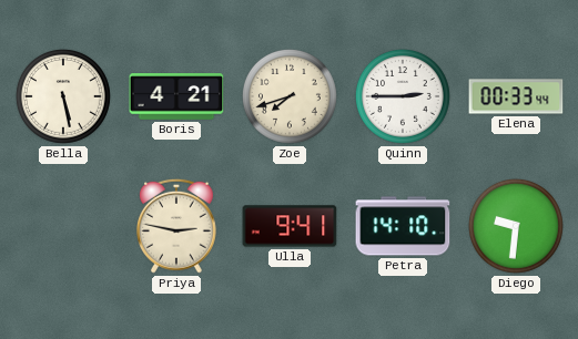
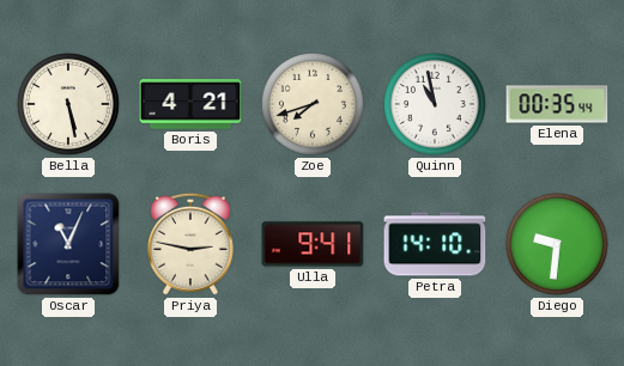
Quinn: 2:45 -> 10:58
Elena: 00:33 -> 00:35
Oscar: none -> 11:04
